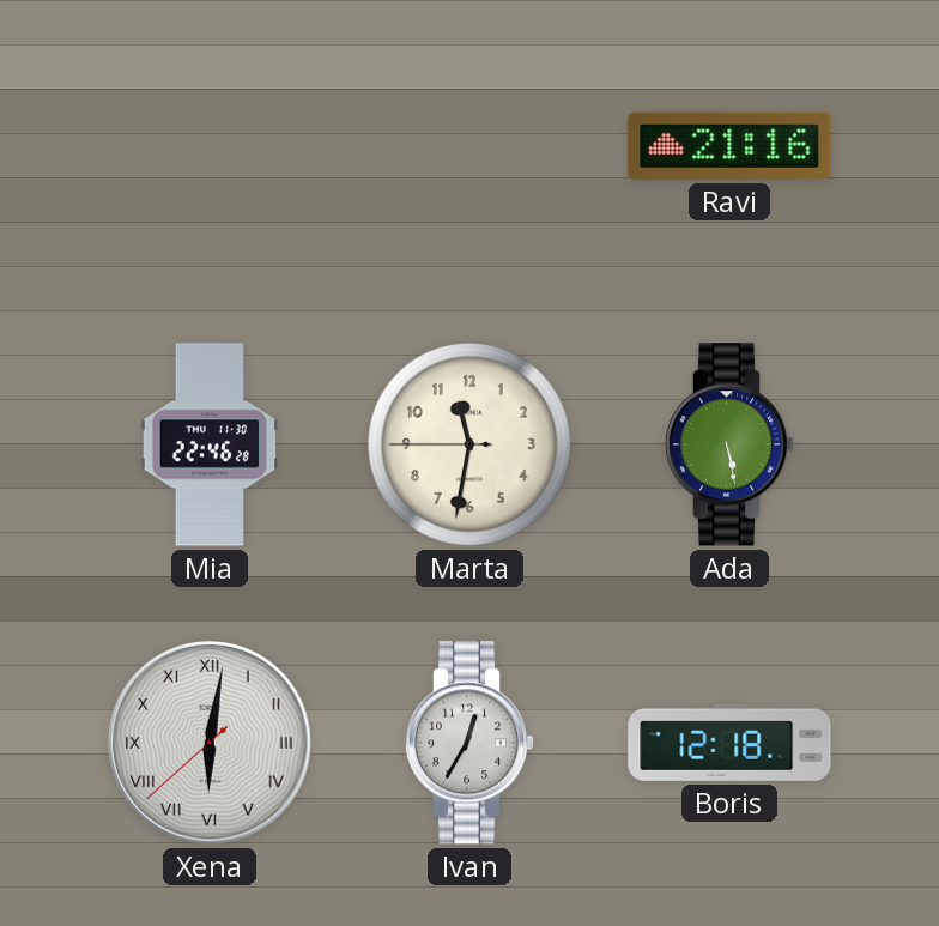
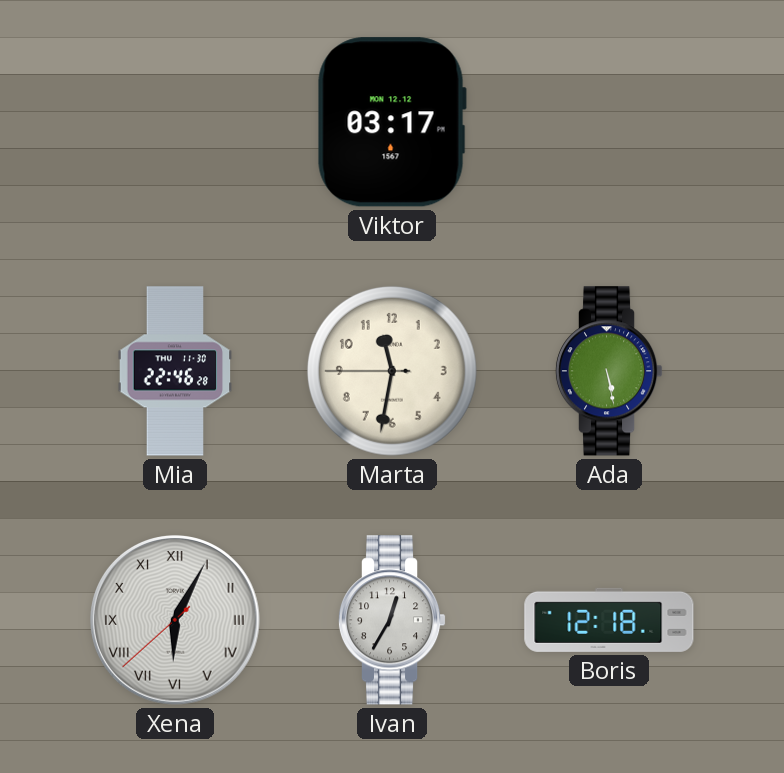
Viktor: none -> 03:17
Ravi: 21:16 -> none
Xena: 6:01 -> 6:04
